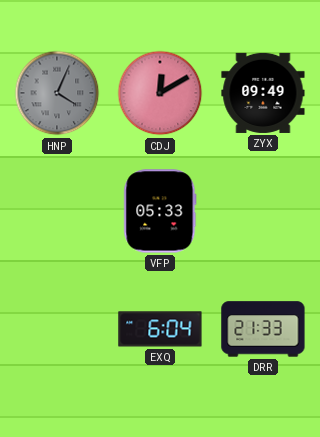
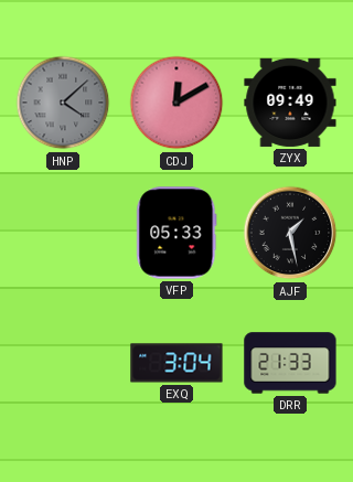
HNP: 4:04 -> 4:08
AJF: none -> 1:28
EXQ: 6:04 -> 3:04
